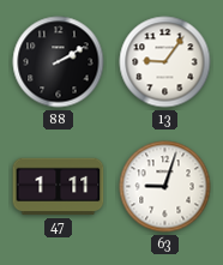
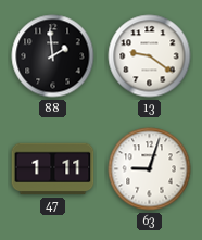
88: 2:10 -> 1:59
13: 9:06 -> 9:21
